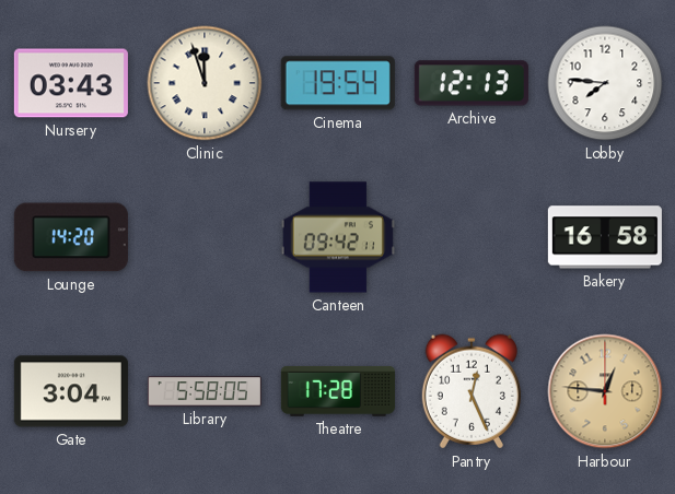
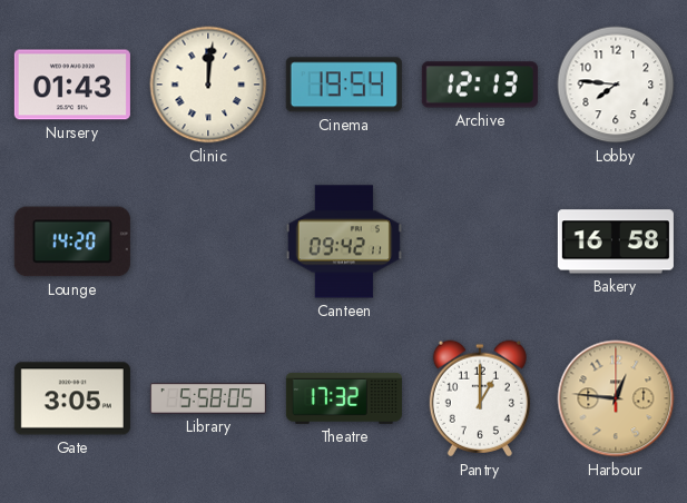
Nursery: 03:43 -> 01:43
Clinic: 11:57 -> 12:01
Gate: 3:04 -> 3:05
Theatre: 17:28 -> 17:32
Pantry: 12:26 -> 1:00
